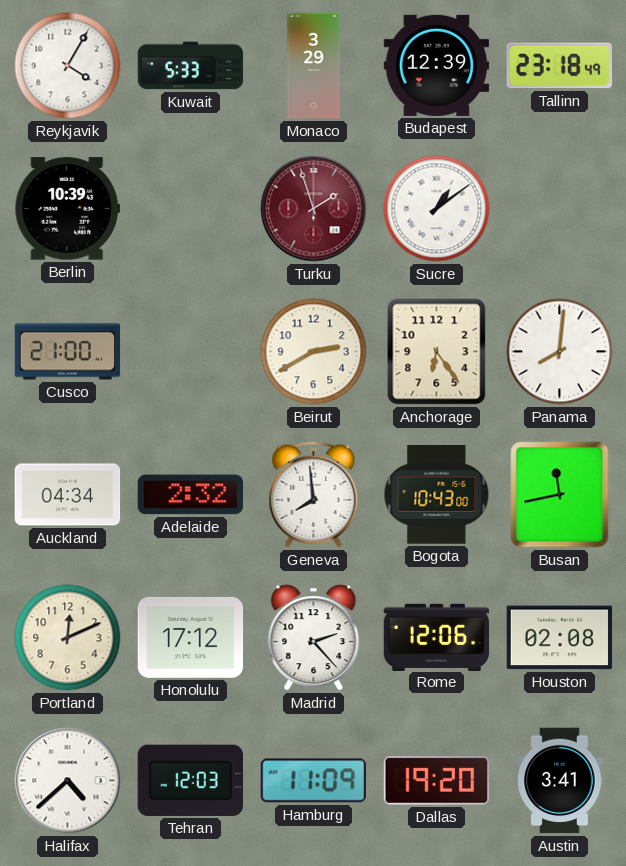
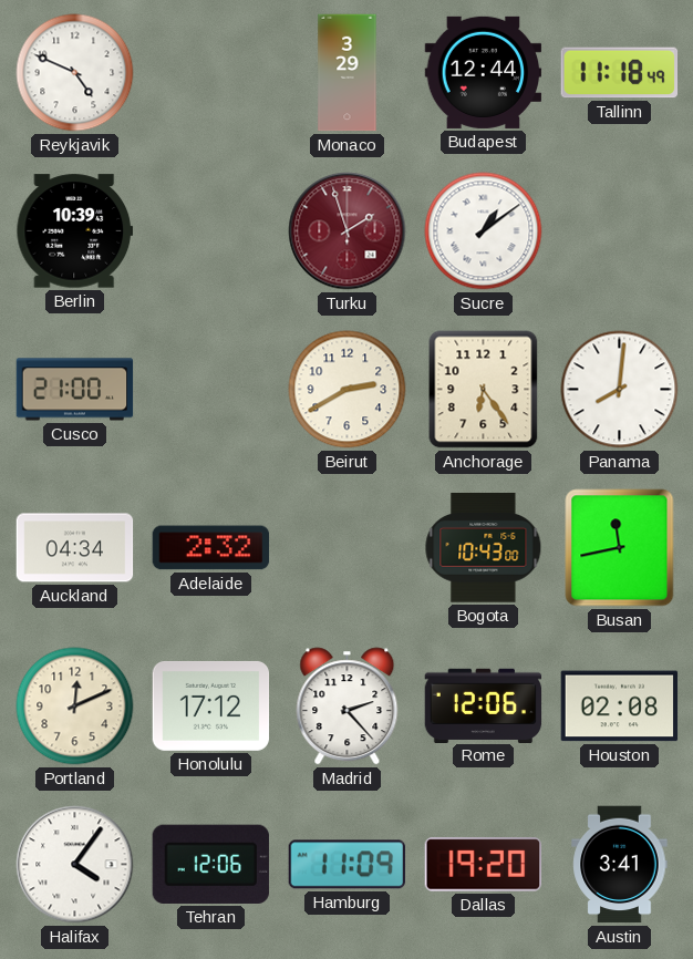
Reykjavik: 4:05 -> 4:49
Kuwait: 5:33 -> none
Budapest: 12:39 -> 12:44
Tallinn: 23:18 -> 11:18
Geneva: 7:59 -> none
Halifax: 4:38 -> 4:06
Tehran: 12:03 -> 12:06
